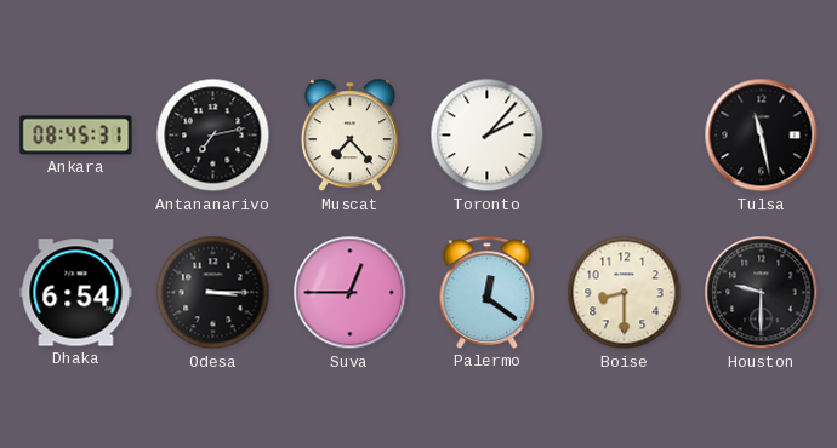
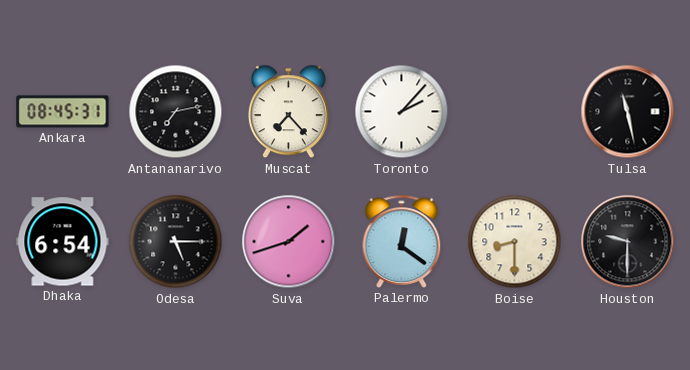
Odesa: 3:15 -> 5:15
Suva: 12:45 -> 1:42
